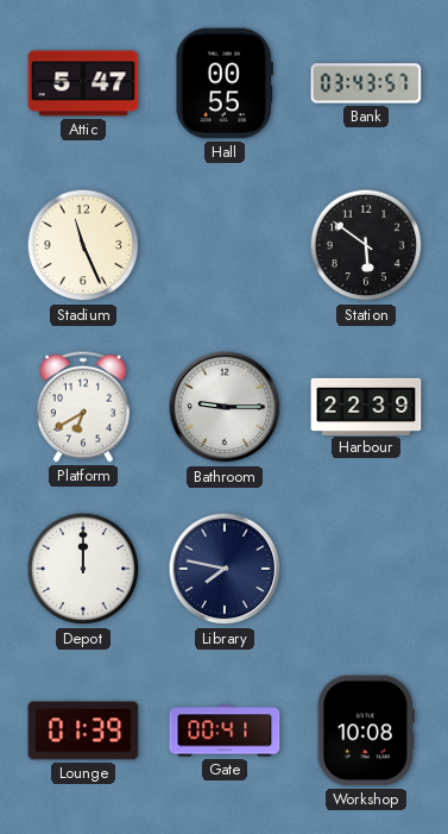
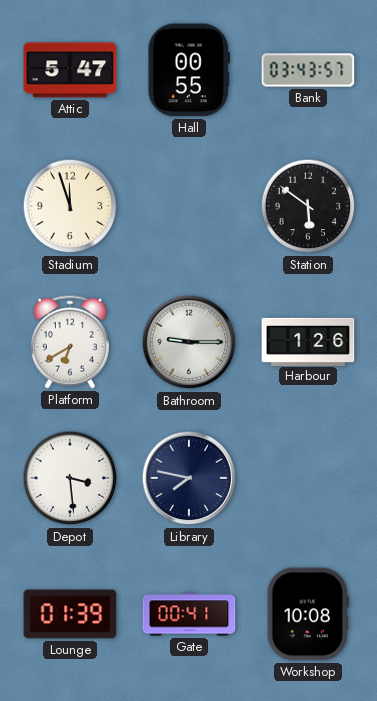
Stadium: 11:26 -> 11:57
Harbour: 22:39 -> 1:26
Depot: 12:00 -> 3:29
